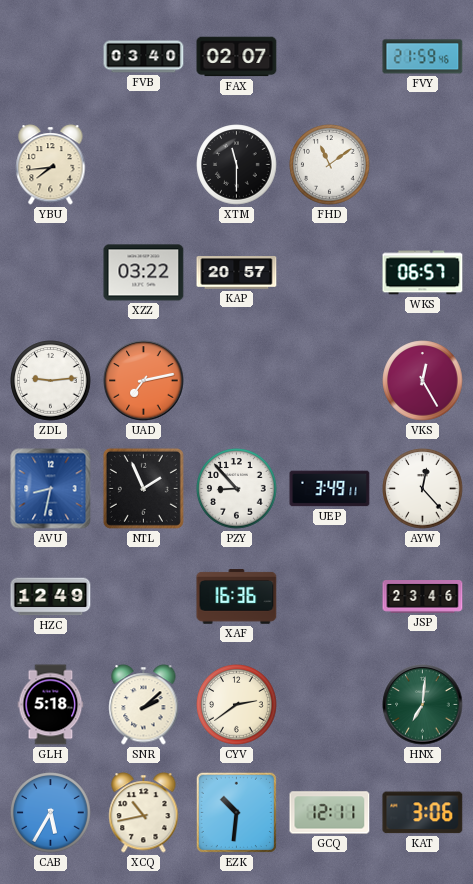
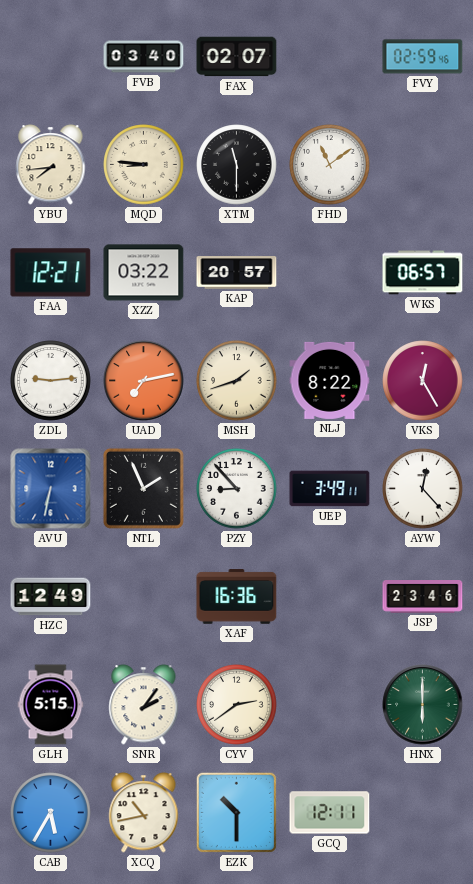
FVY: 21:59 -> 02:59
MQD: none -> 8:46
FAA: none -> 12:21
MSH: none -> 1:42
NLJ: none -> 8:22
AVU: 8:32 -> 6:32
GLH: 5:18 -> 5:15
SNR: 2:08 -> 2:06
HNX: 7:01 -> 6:00
EZK: 10:31 -> 10:30
KAT: 3:06 -> none
